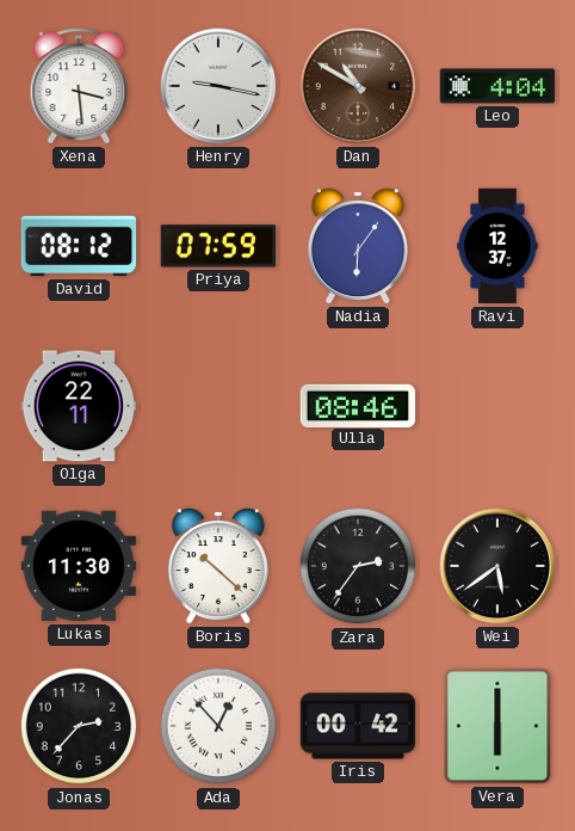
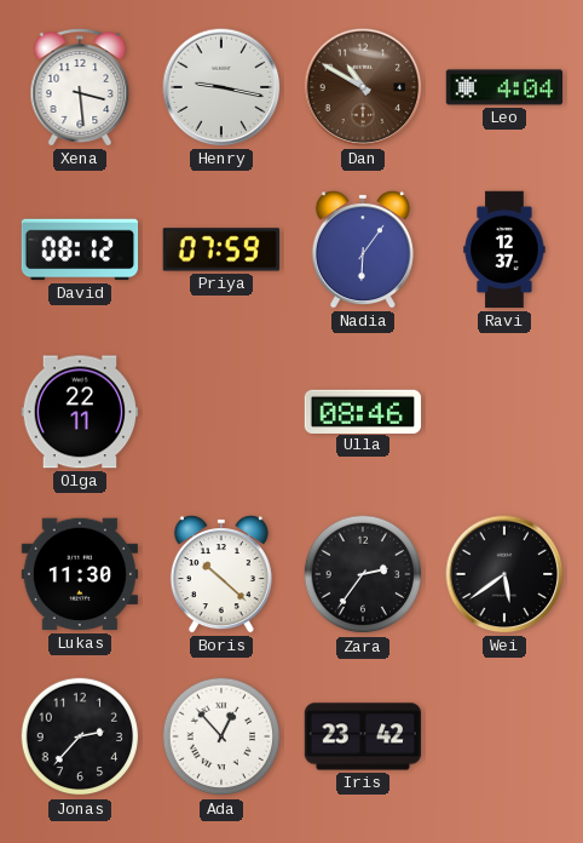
Iris: 00:42 -> 23:42
Vera: 6:00 -> none
